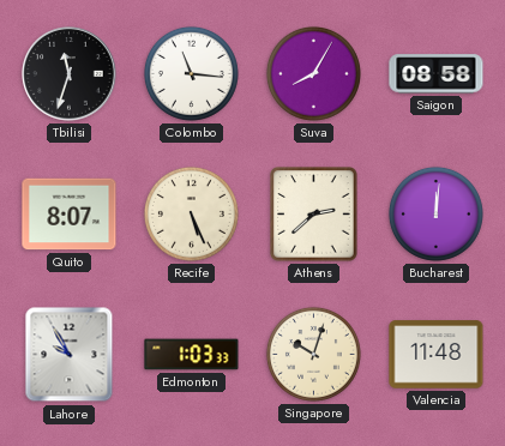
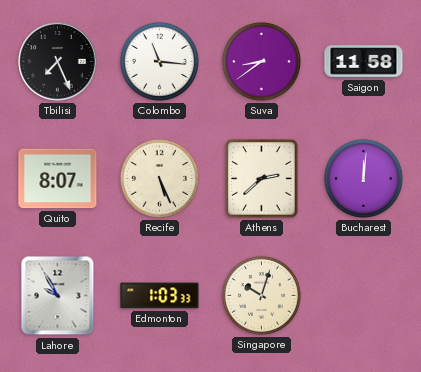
Tbilisi: 11:33 -> 7:26
Suva: 8:05 -> 8:39
Saigon: 08:58 -> 11:58
Valencia: 11:48 -> none
